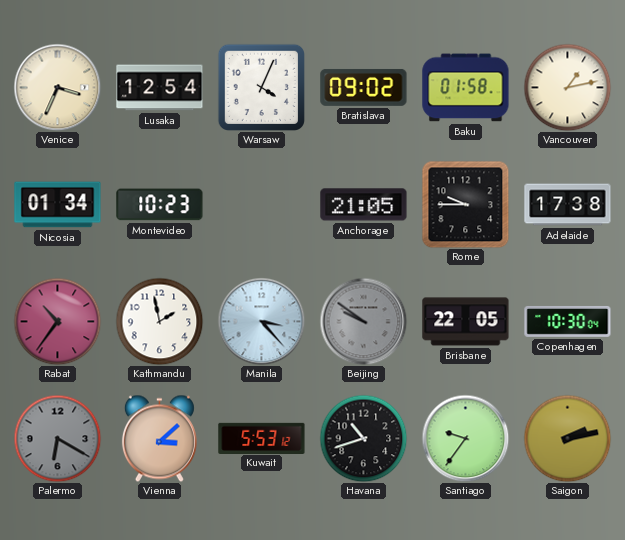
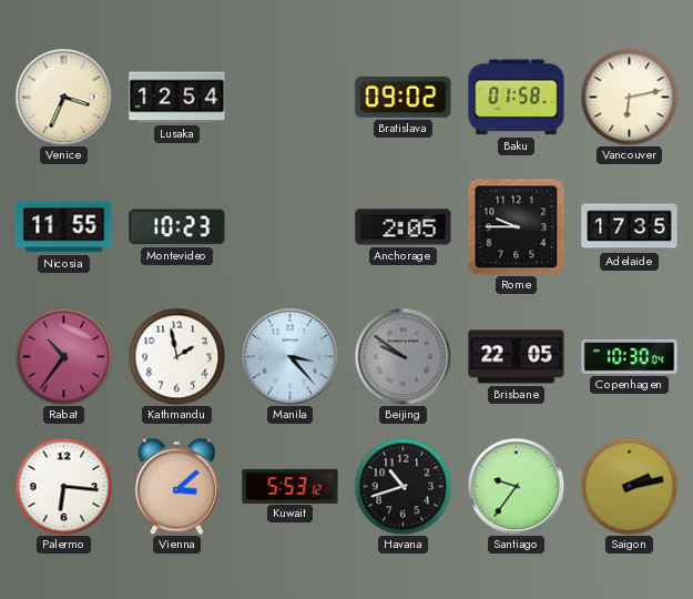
Warsaw: 4:04 -> none
Vancouver: 1:13 -> 6:13
Nicosia: 01:34 -> 11:55
Anchorage: 21:05 -> 2:05
Adelaide: 17:38 -> 17:35
Palermo: 6:20 -> 6:16
Palermo dial: grey -> white
